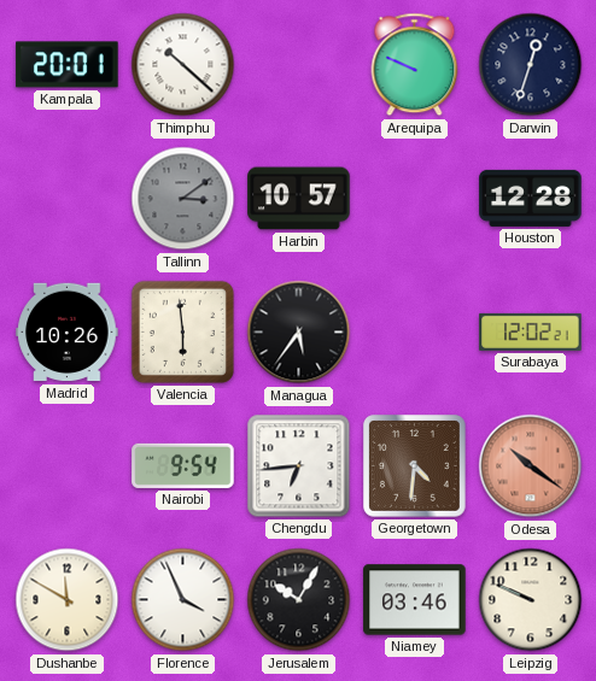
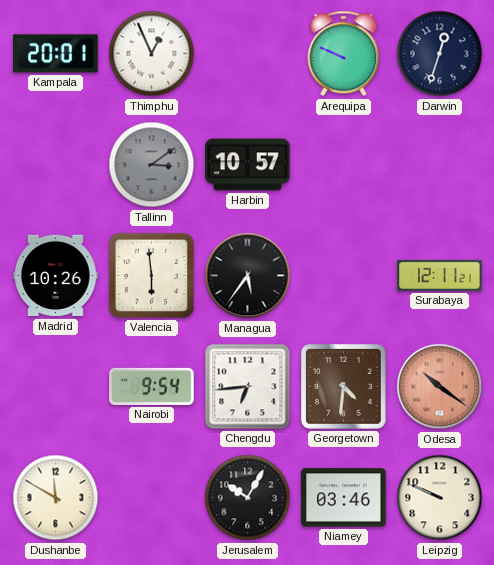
Thimphu: 10:22 -> 12:56
Houston: 12:28 -> none
Surabaya: 12:02 -> 12:11
Florence: 3:56 -> none
